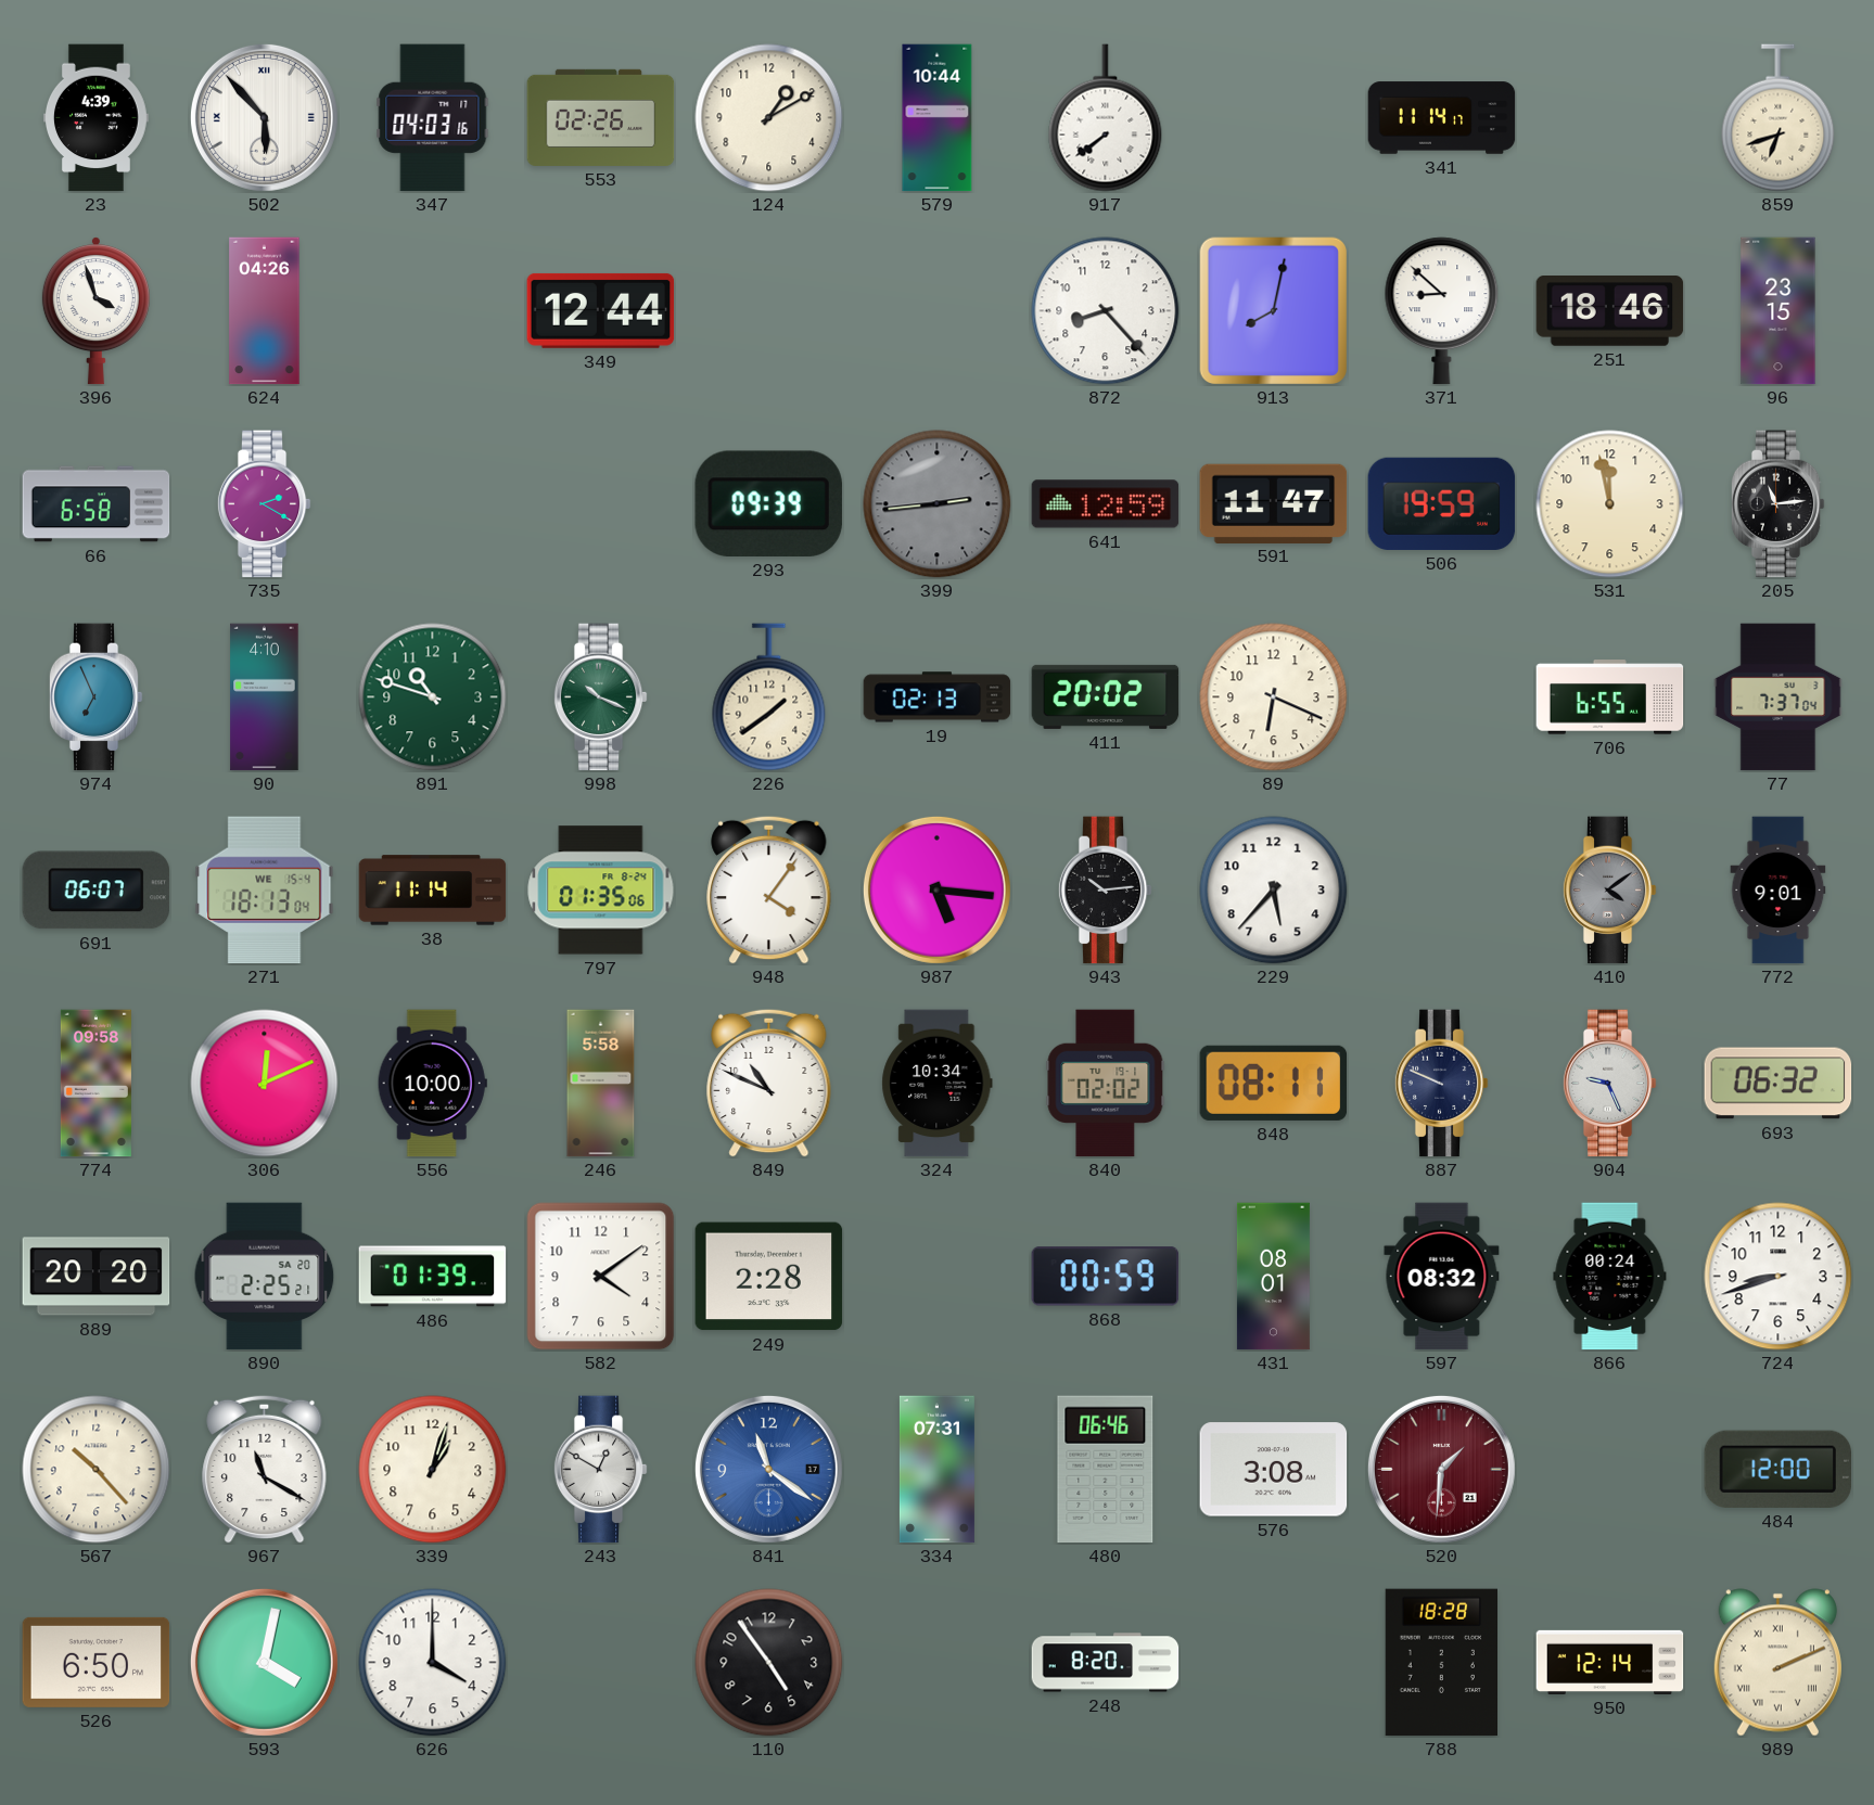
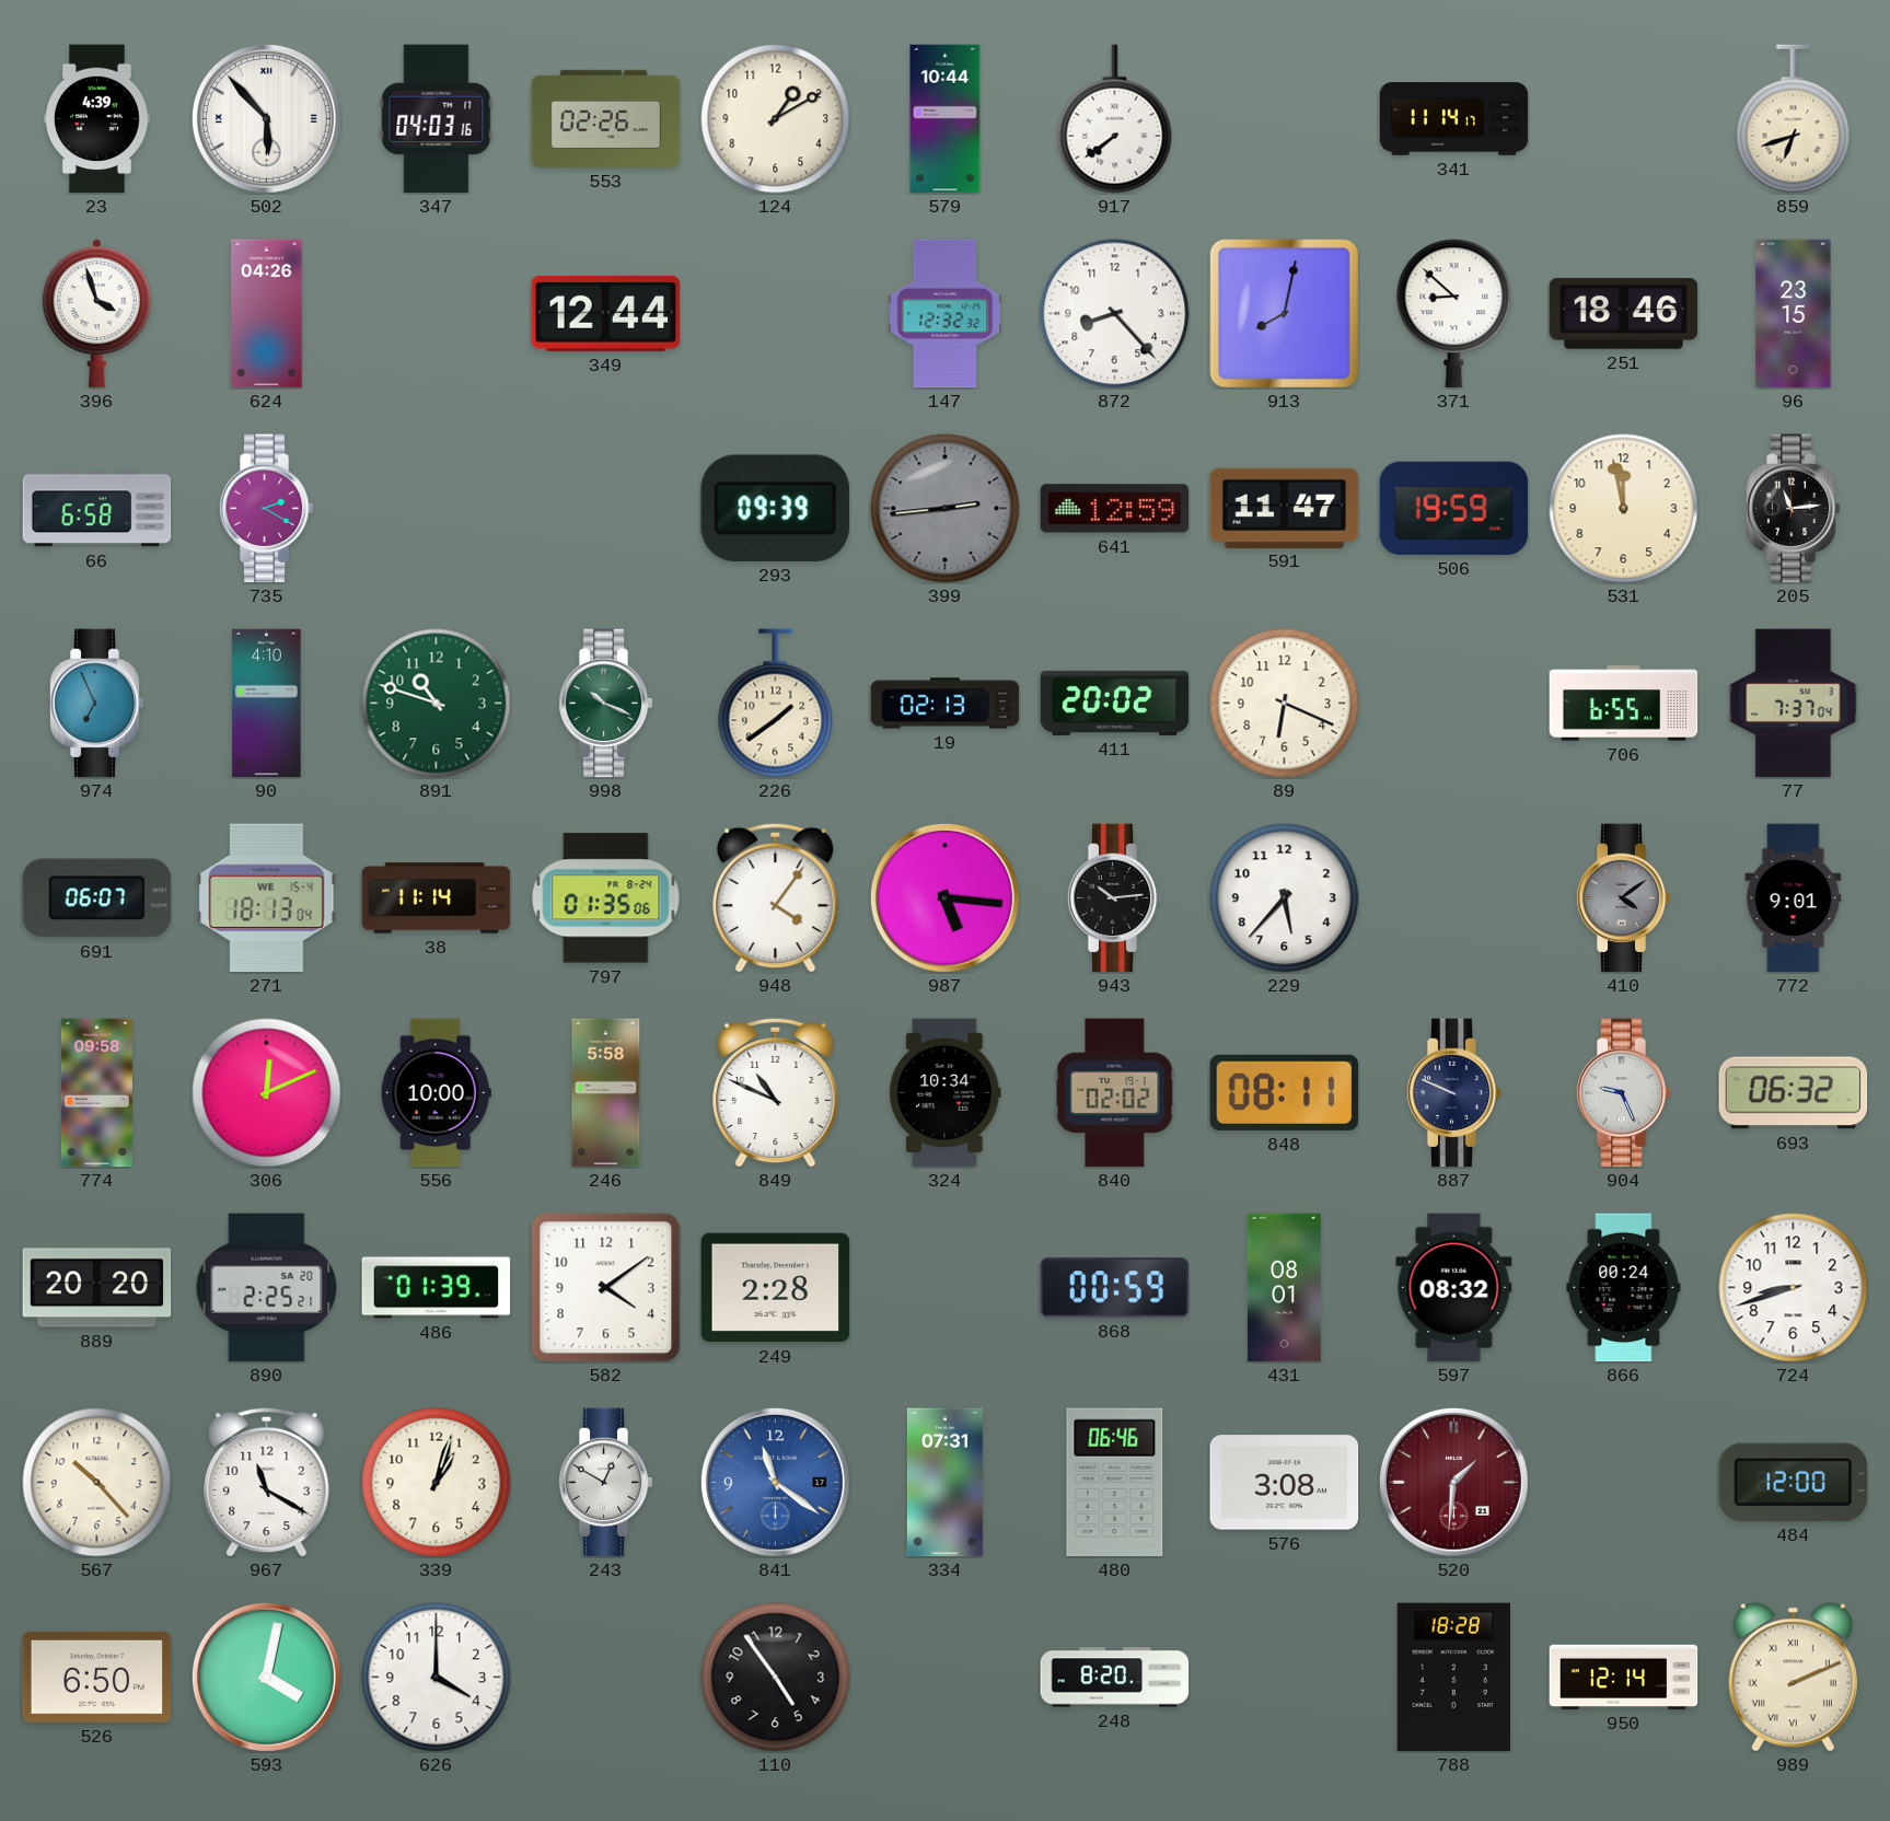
147: none -> 12:32
